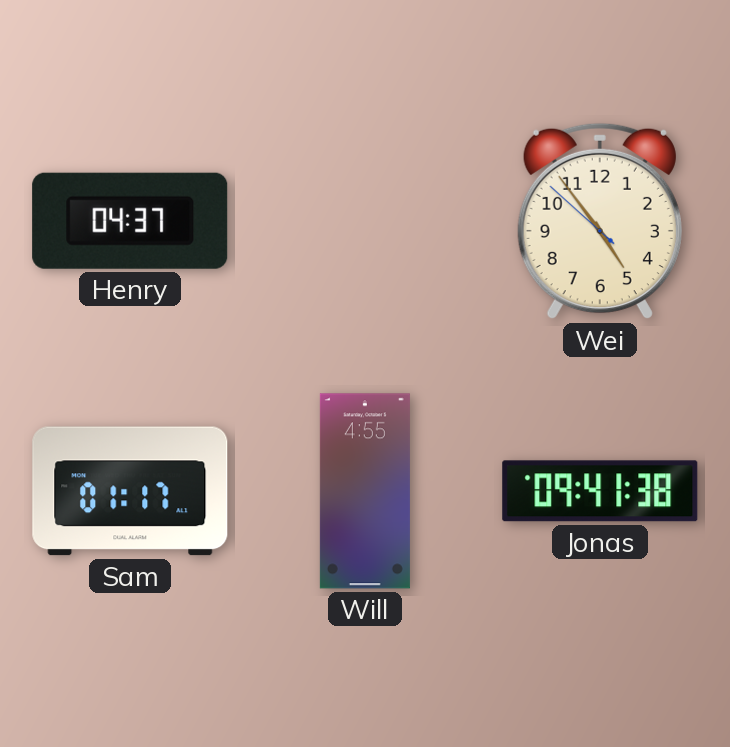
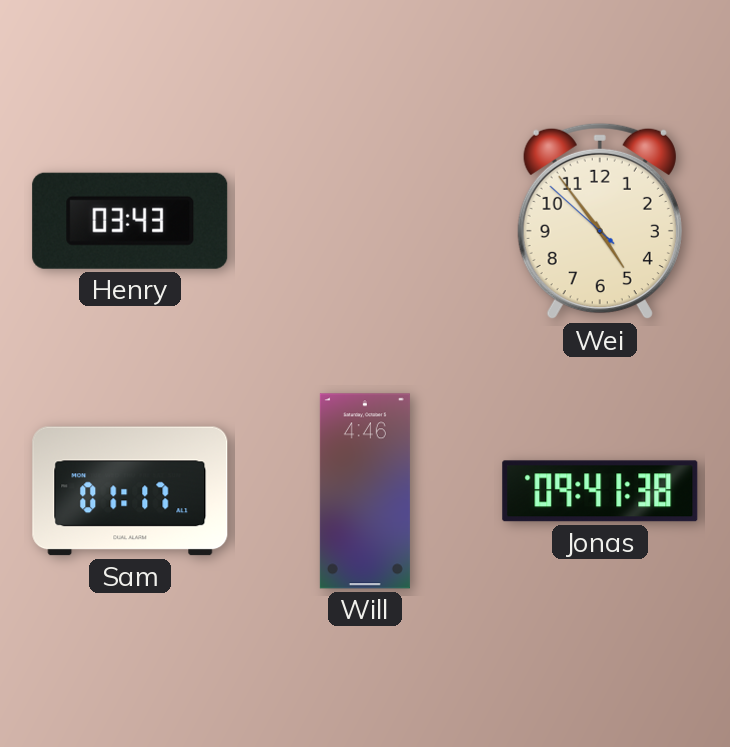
Henry: 04:37 -> 03:43
Will: 4:55 -> 4:46
